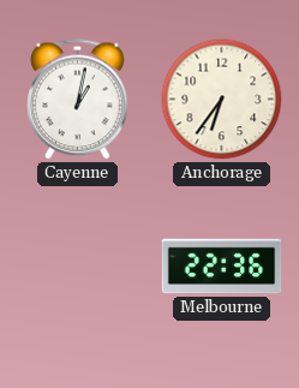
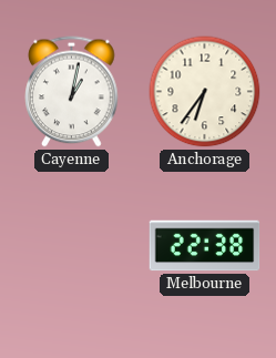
Melbourne: 22:36 -> 22:38
